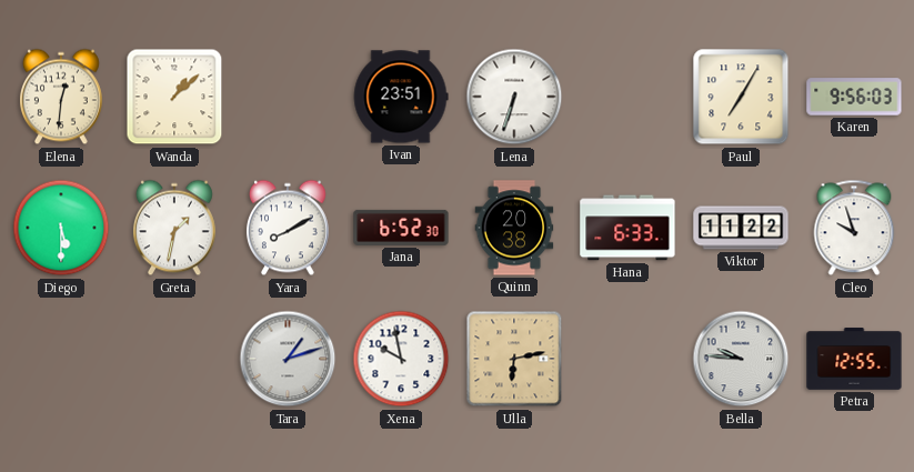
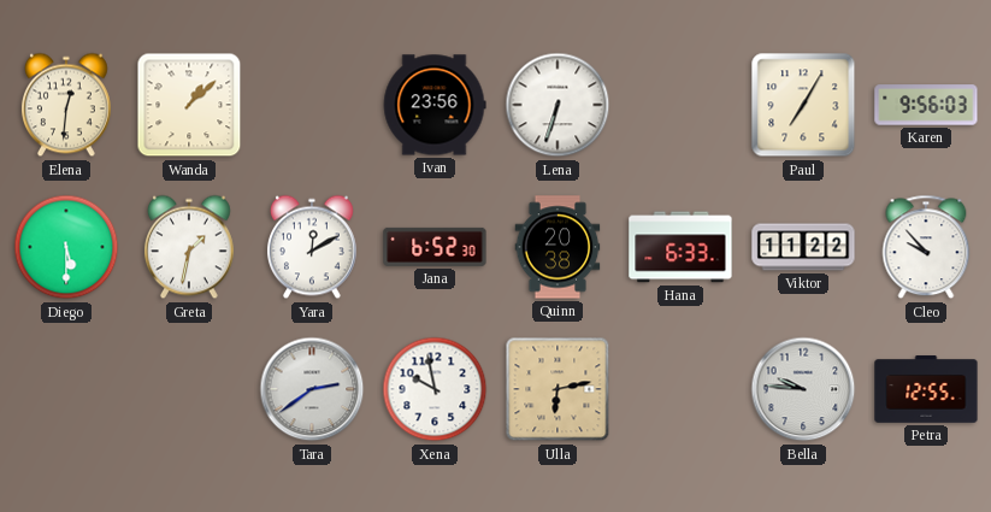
Ivan: 23:51 -> 23:56
Yara: 8:10 -> 12:10
Cleo: 9:57 -> 9:53
Tara: 1:12 -> 2:39
